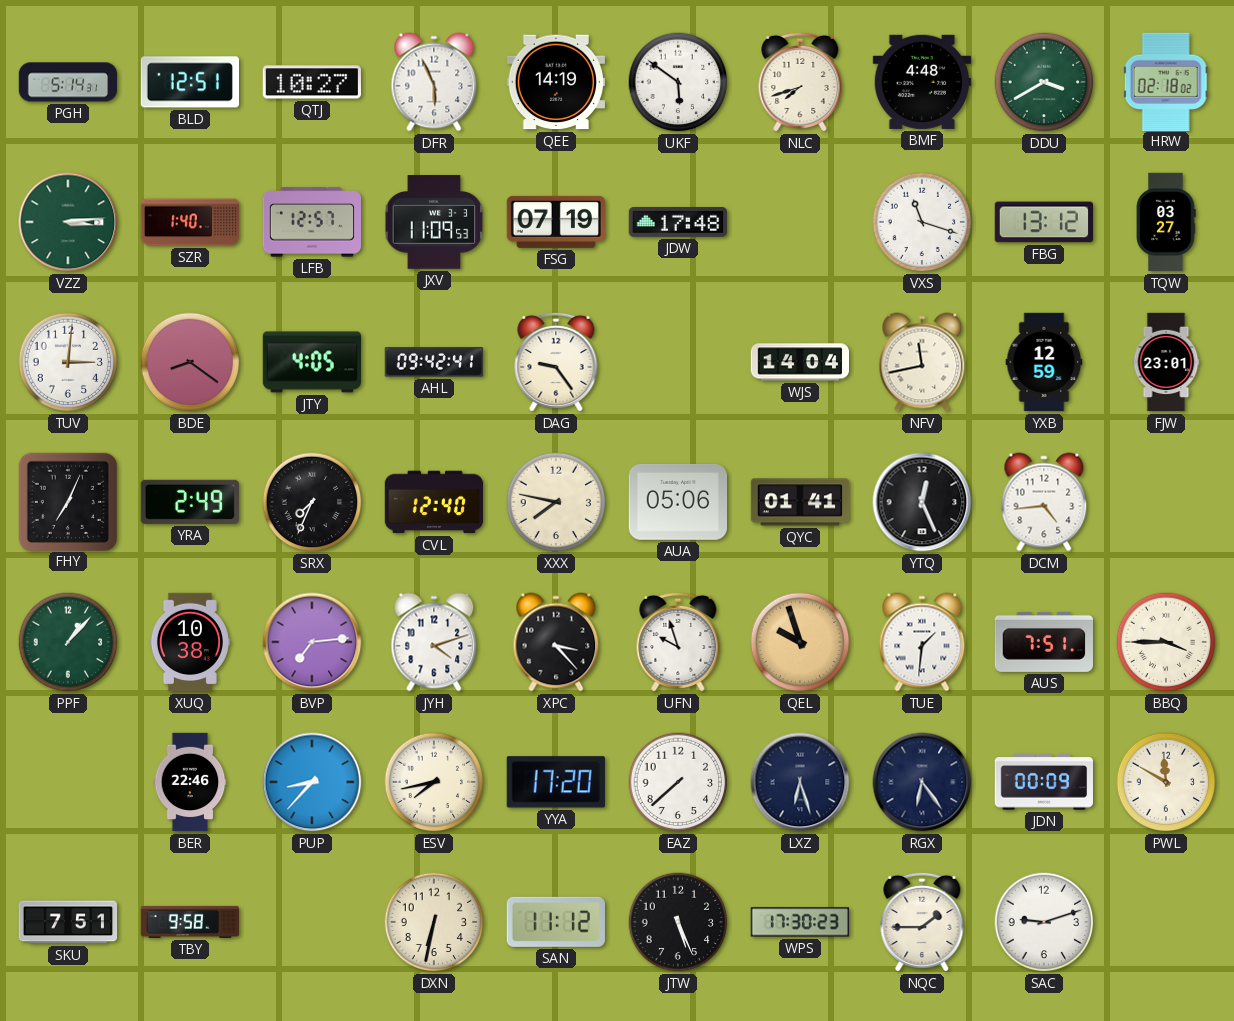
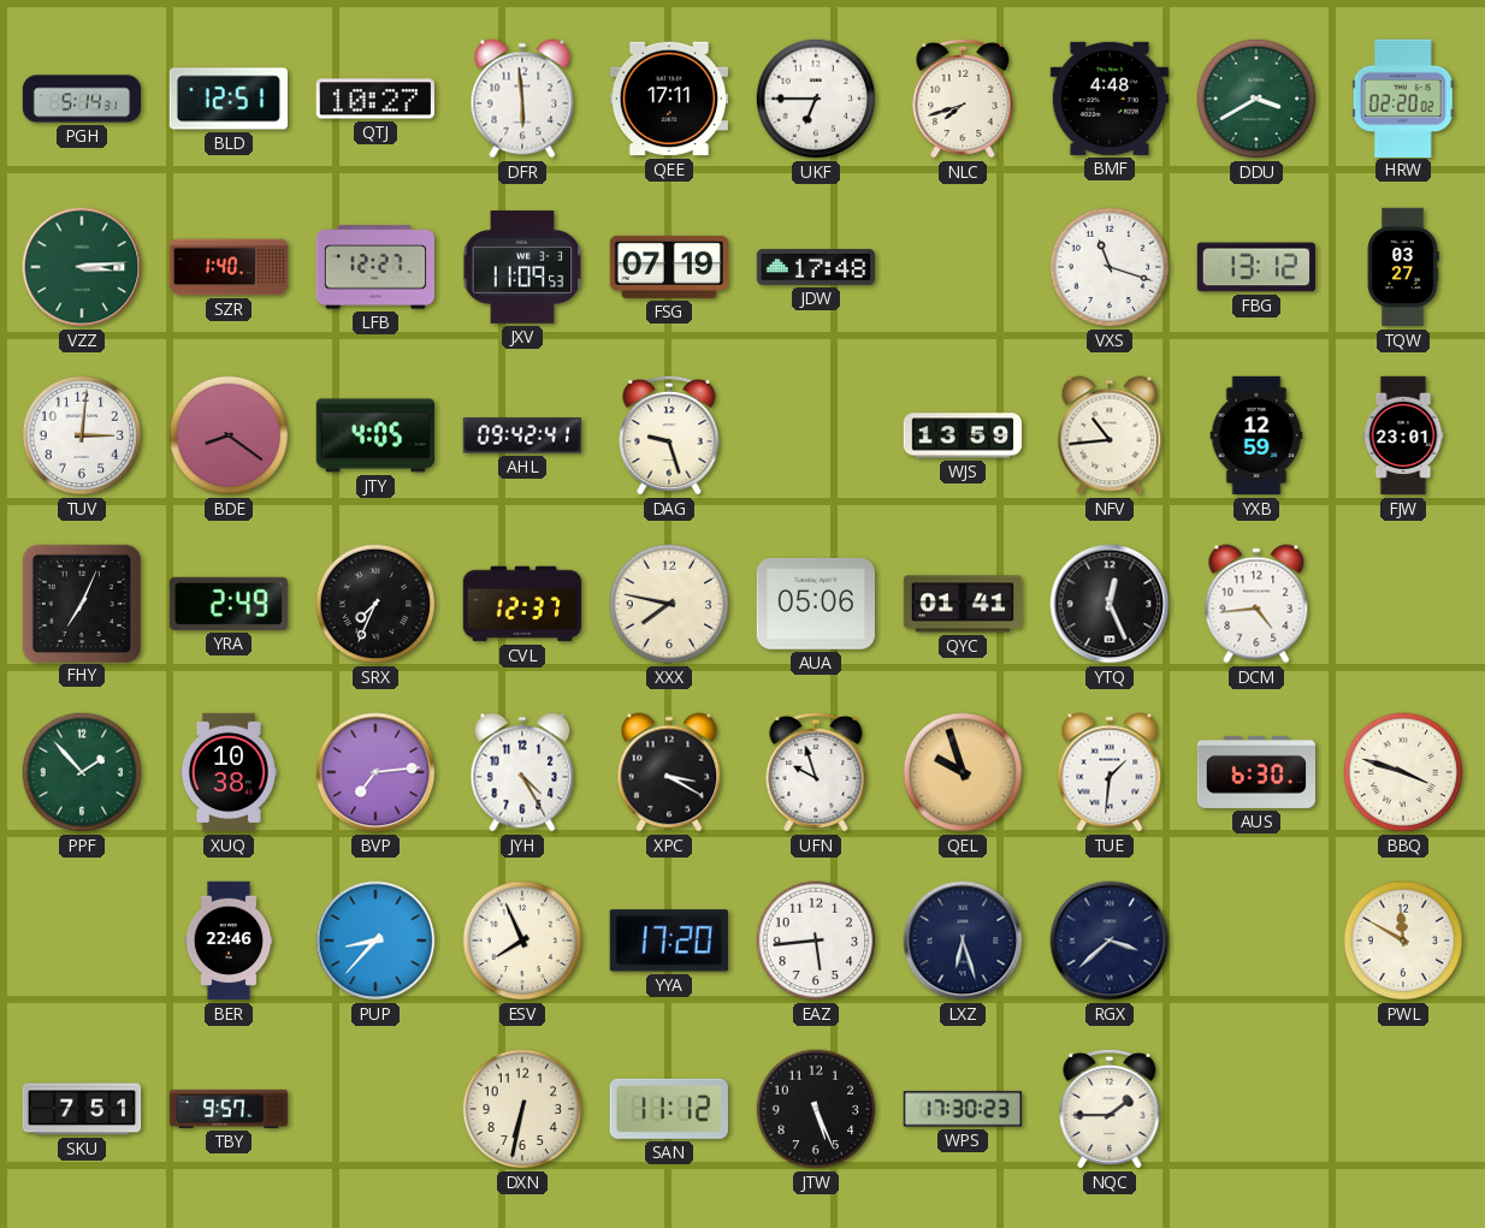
DFR: 5:56 -> 5:59
QEE: 14:19 -> 17:11
UKF: 5:51 -> 6:45
HRW: 02:18 -> 02:20
LFB: 12:57 -> 12:27
DAG: 9:24 -> 9:27
WJS: 14:04 -> 13:59
NFV: 11:43 -> 10:44
CVL: 12:40 -> 12:37
PPF: 1:07 -> 1:53
JYH: 4:12 -> 4:25
XPC: 3:23 -> 3:20
AUS: 7:51 -> 6:30
BBQ: 3:45 -> 3:48
ESV: 7:43 -> 7:56
EAZ: 7:38 -> 5:44
RGX: 6:24 -> 3:38
JDN: 00:09 -> none
TBY: 9:58 -> 9:57
SAC: 9:12 -> none
